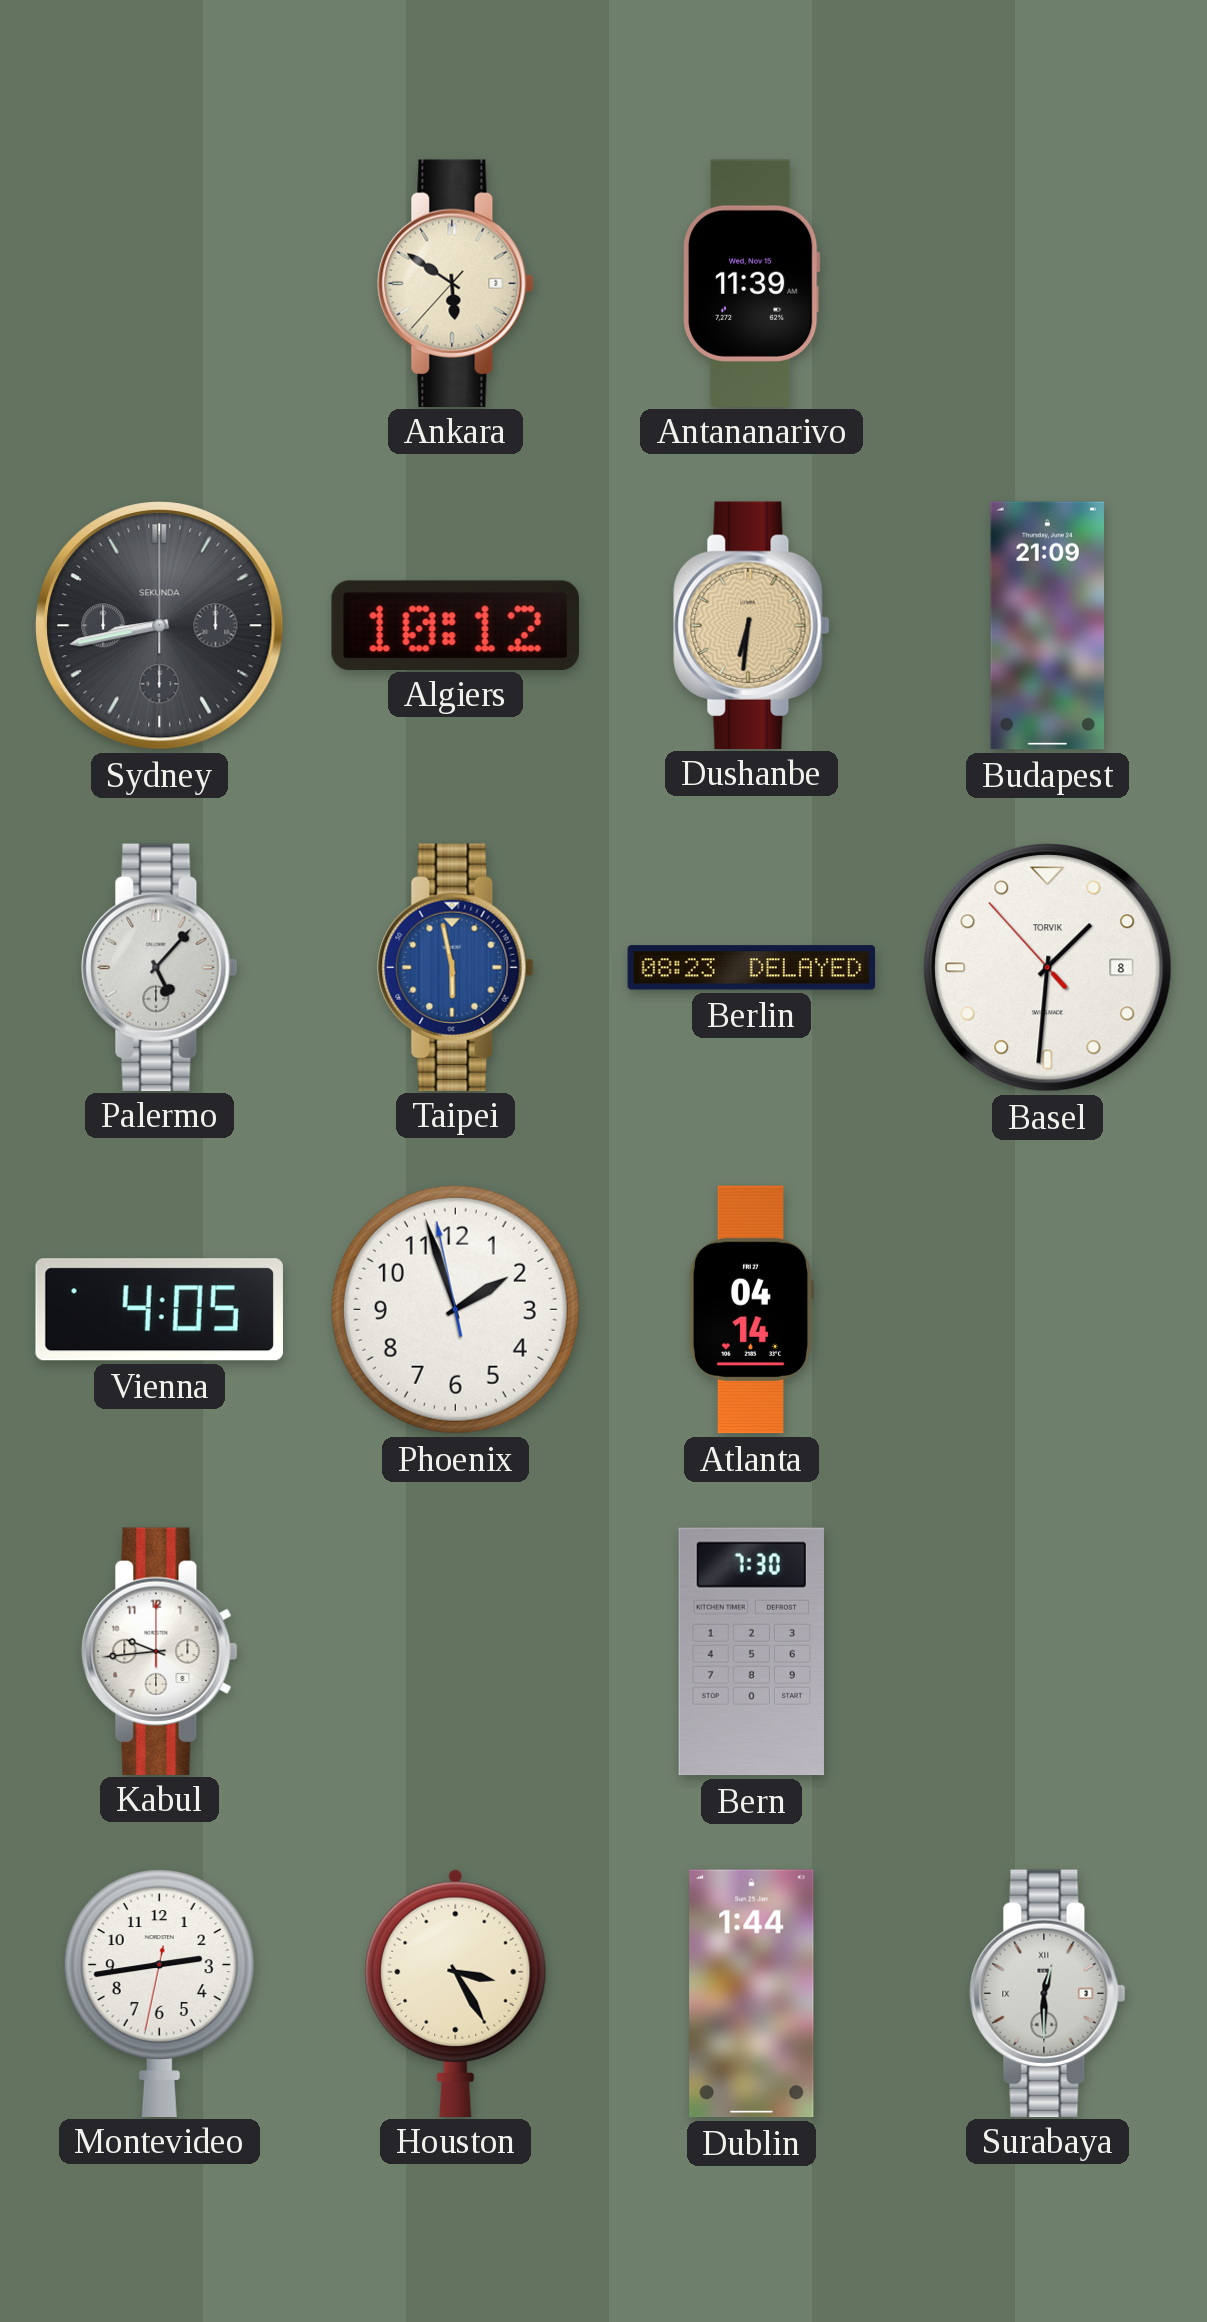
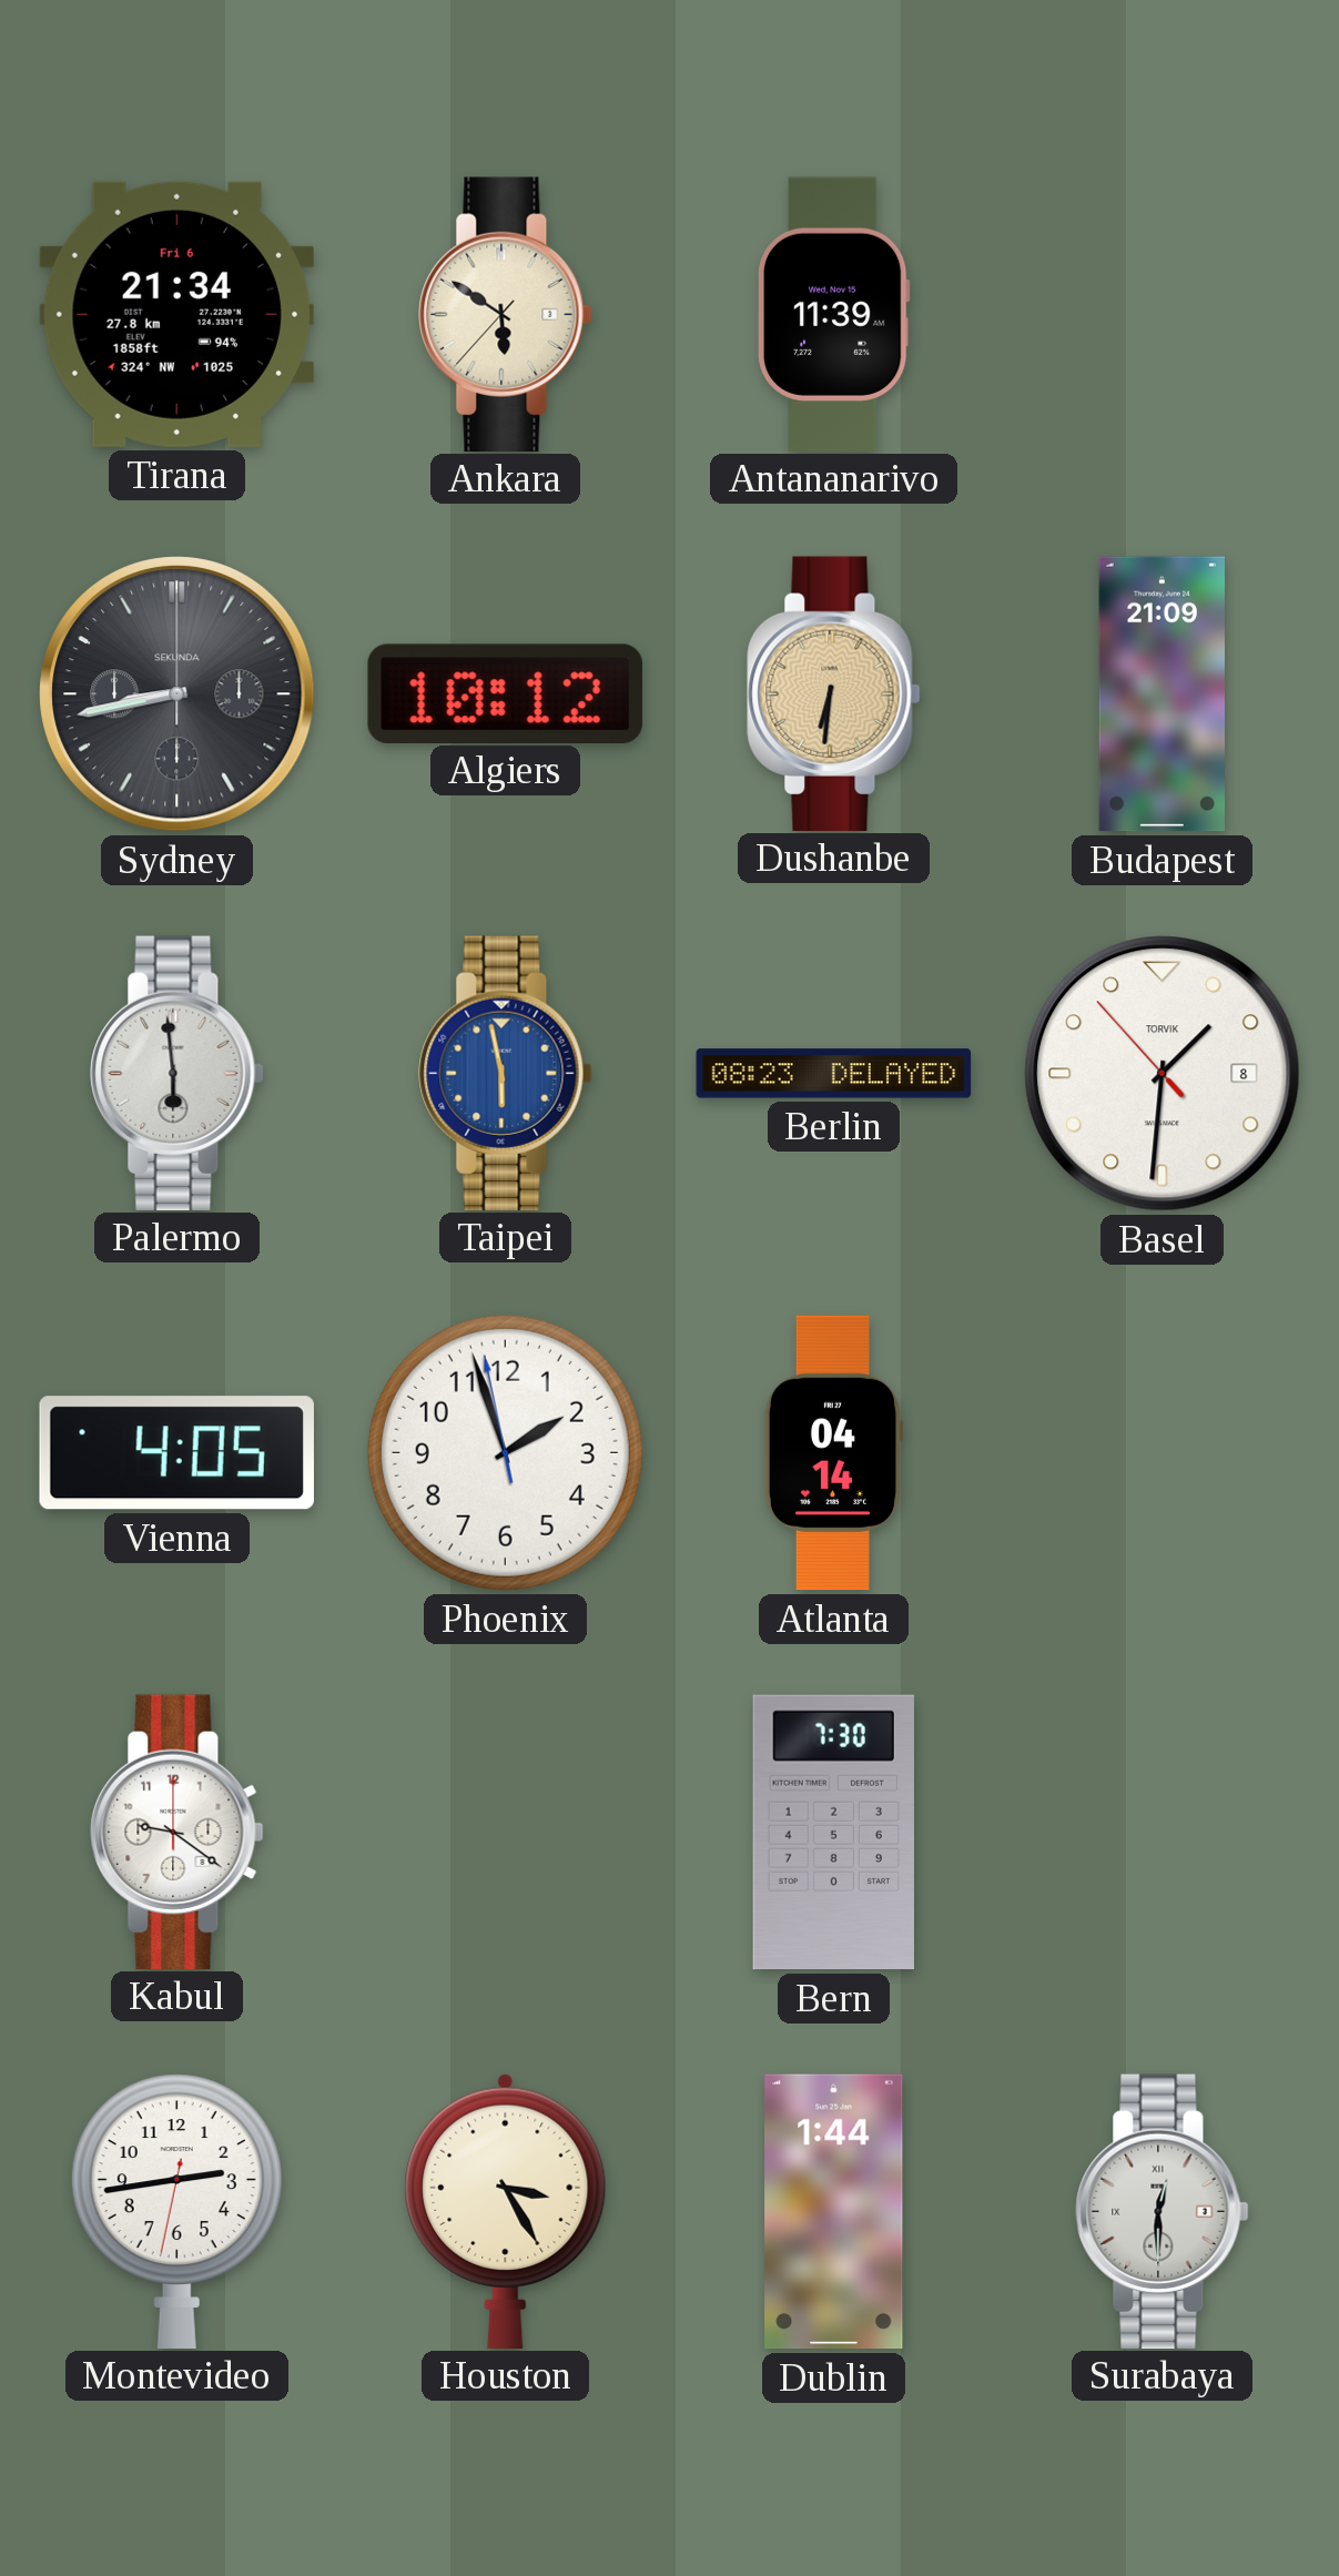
Tirana: none -> 21:34
Palermo: 5:07 -> 5:59
Kabul: 9:44 -> 9:21
